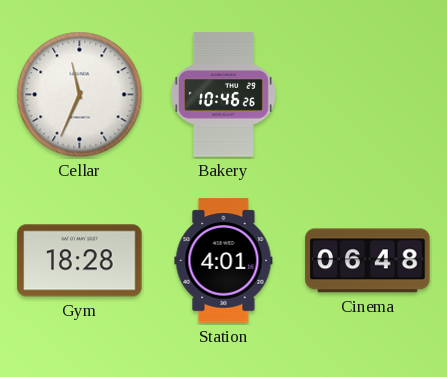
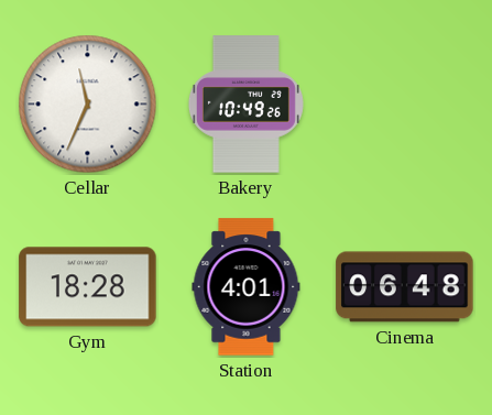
Bakery: 10:46 -> 10:49
